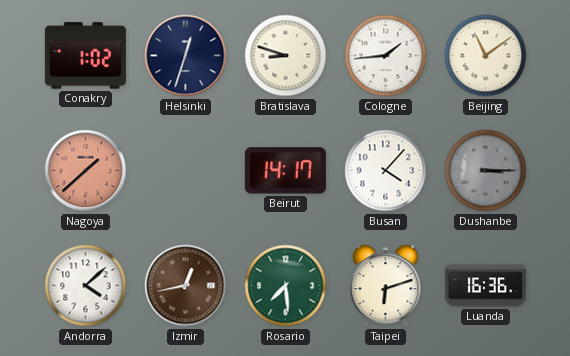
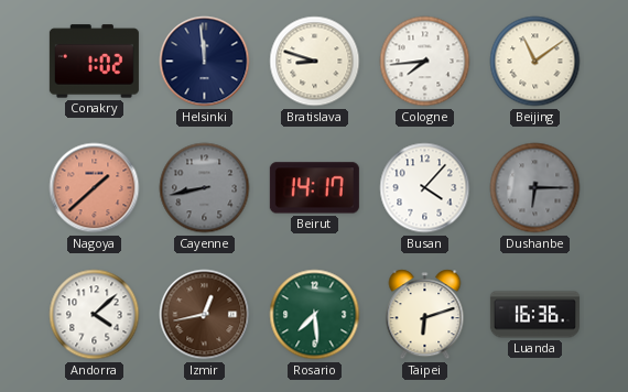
Helsinki: 12:33 -> 11:59
Cologne: 1:44 -> 7:44
Cayenne: none -> 8:43
Dushanbe: 3:15 -> 6:15
